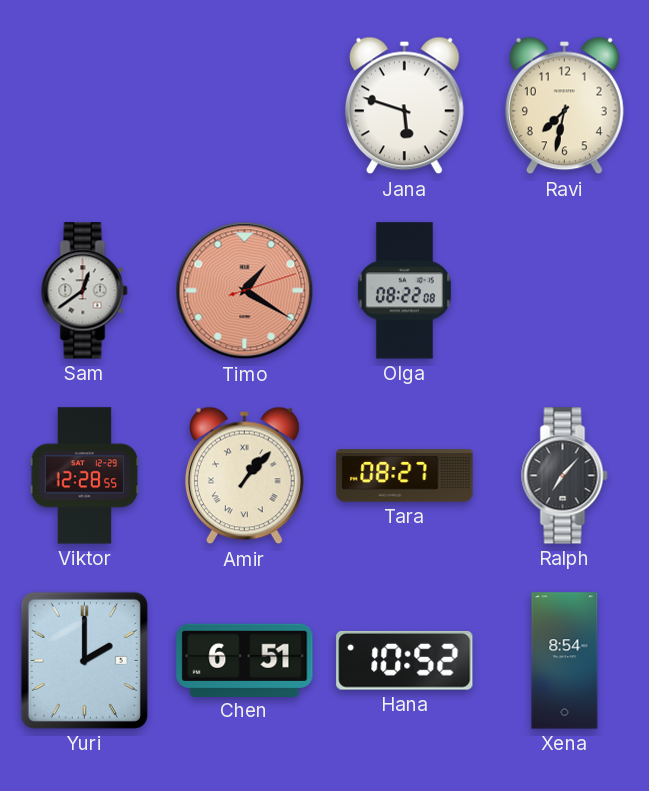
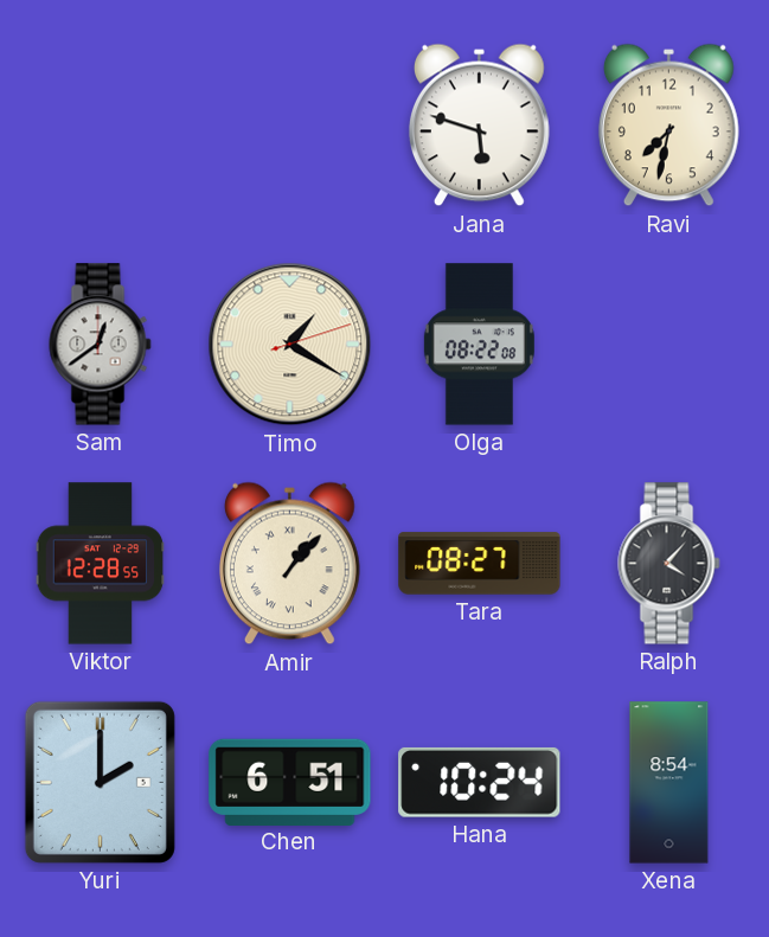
Timo dial: salmon -> cream
Ralph: 7:07 -> 4:07
Hana: 10:52 -> 10:24
